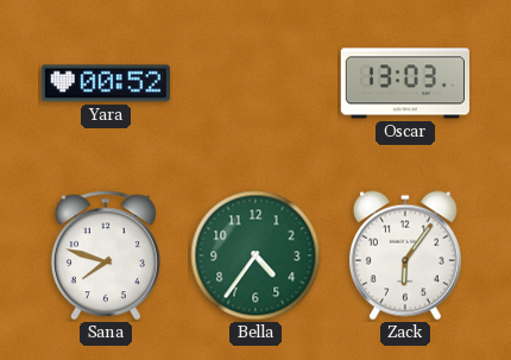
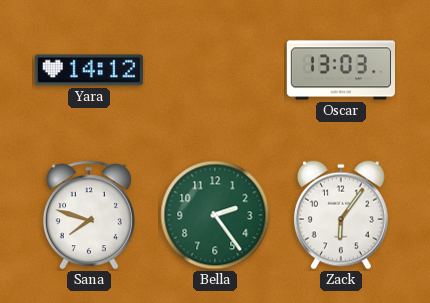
Yara: 00:52 -> 14:12
Bella: 4:36 -> 2:24
